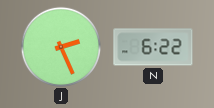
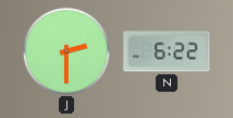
J: 2:26 -> 2:30
